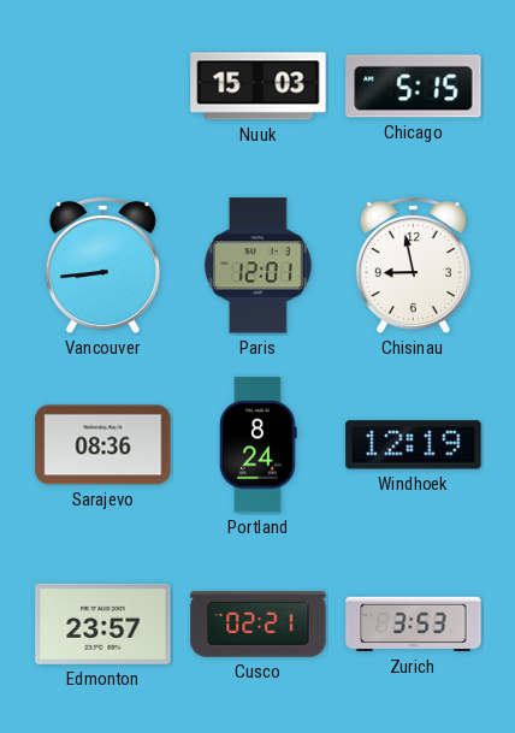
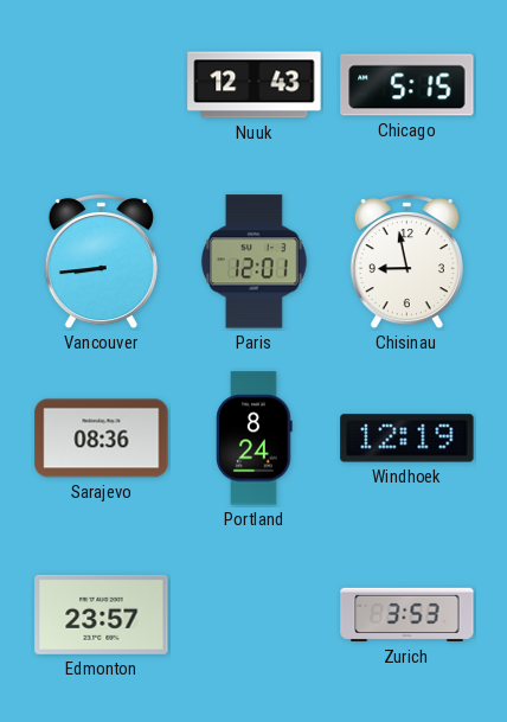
Nuuk: 15:03 -> 12:43
Cusco: 02:21 -> none
